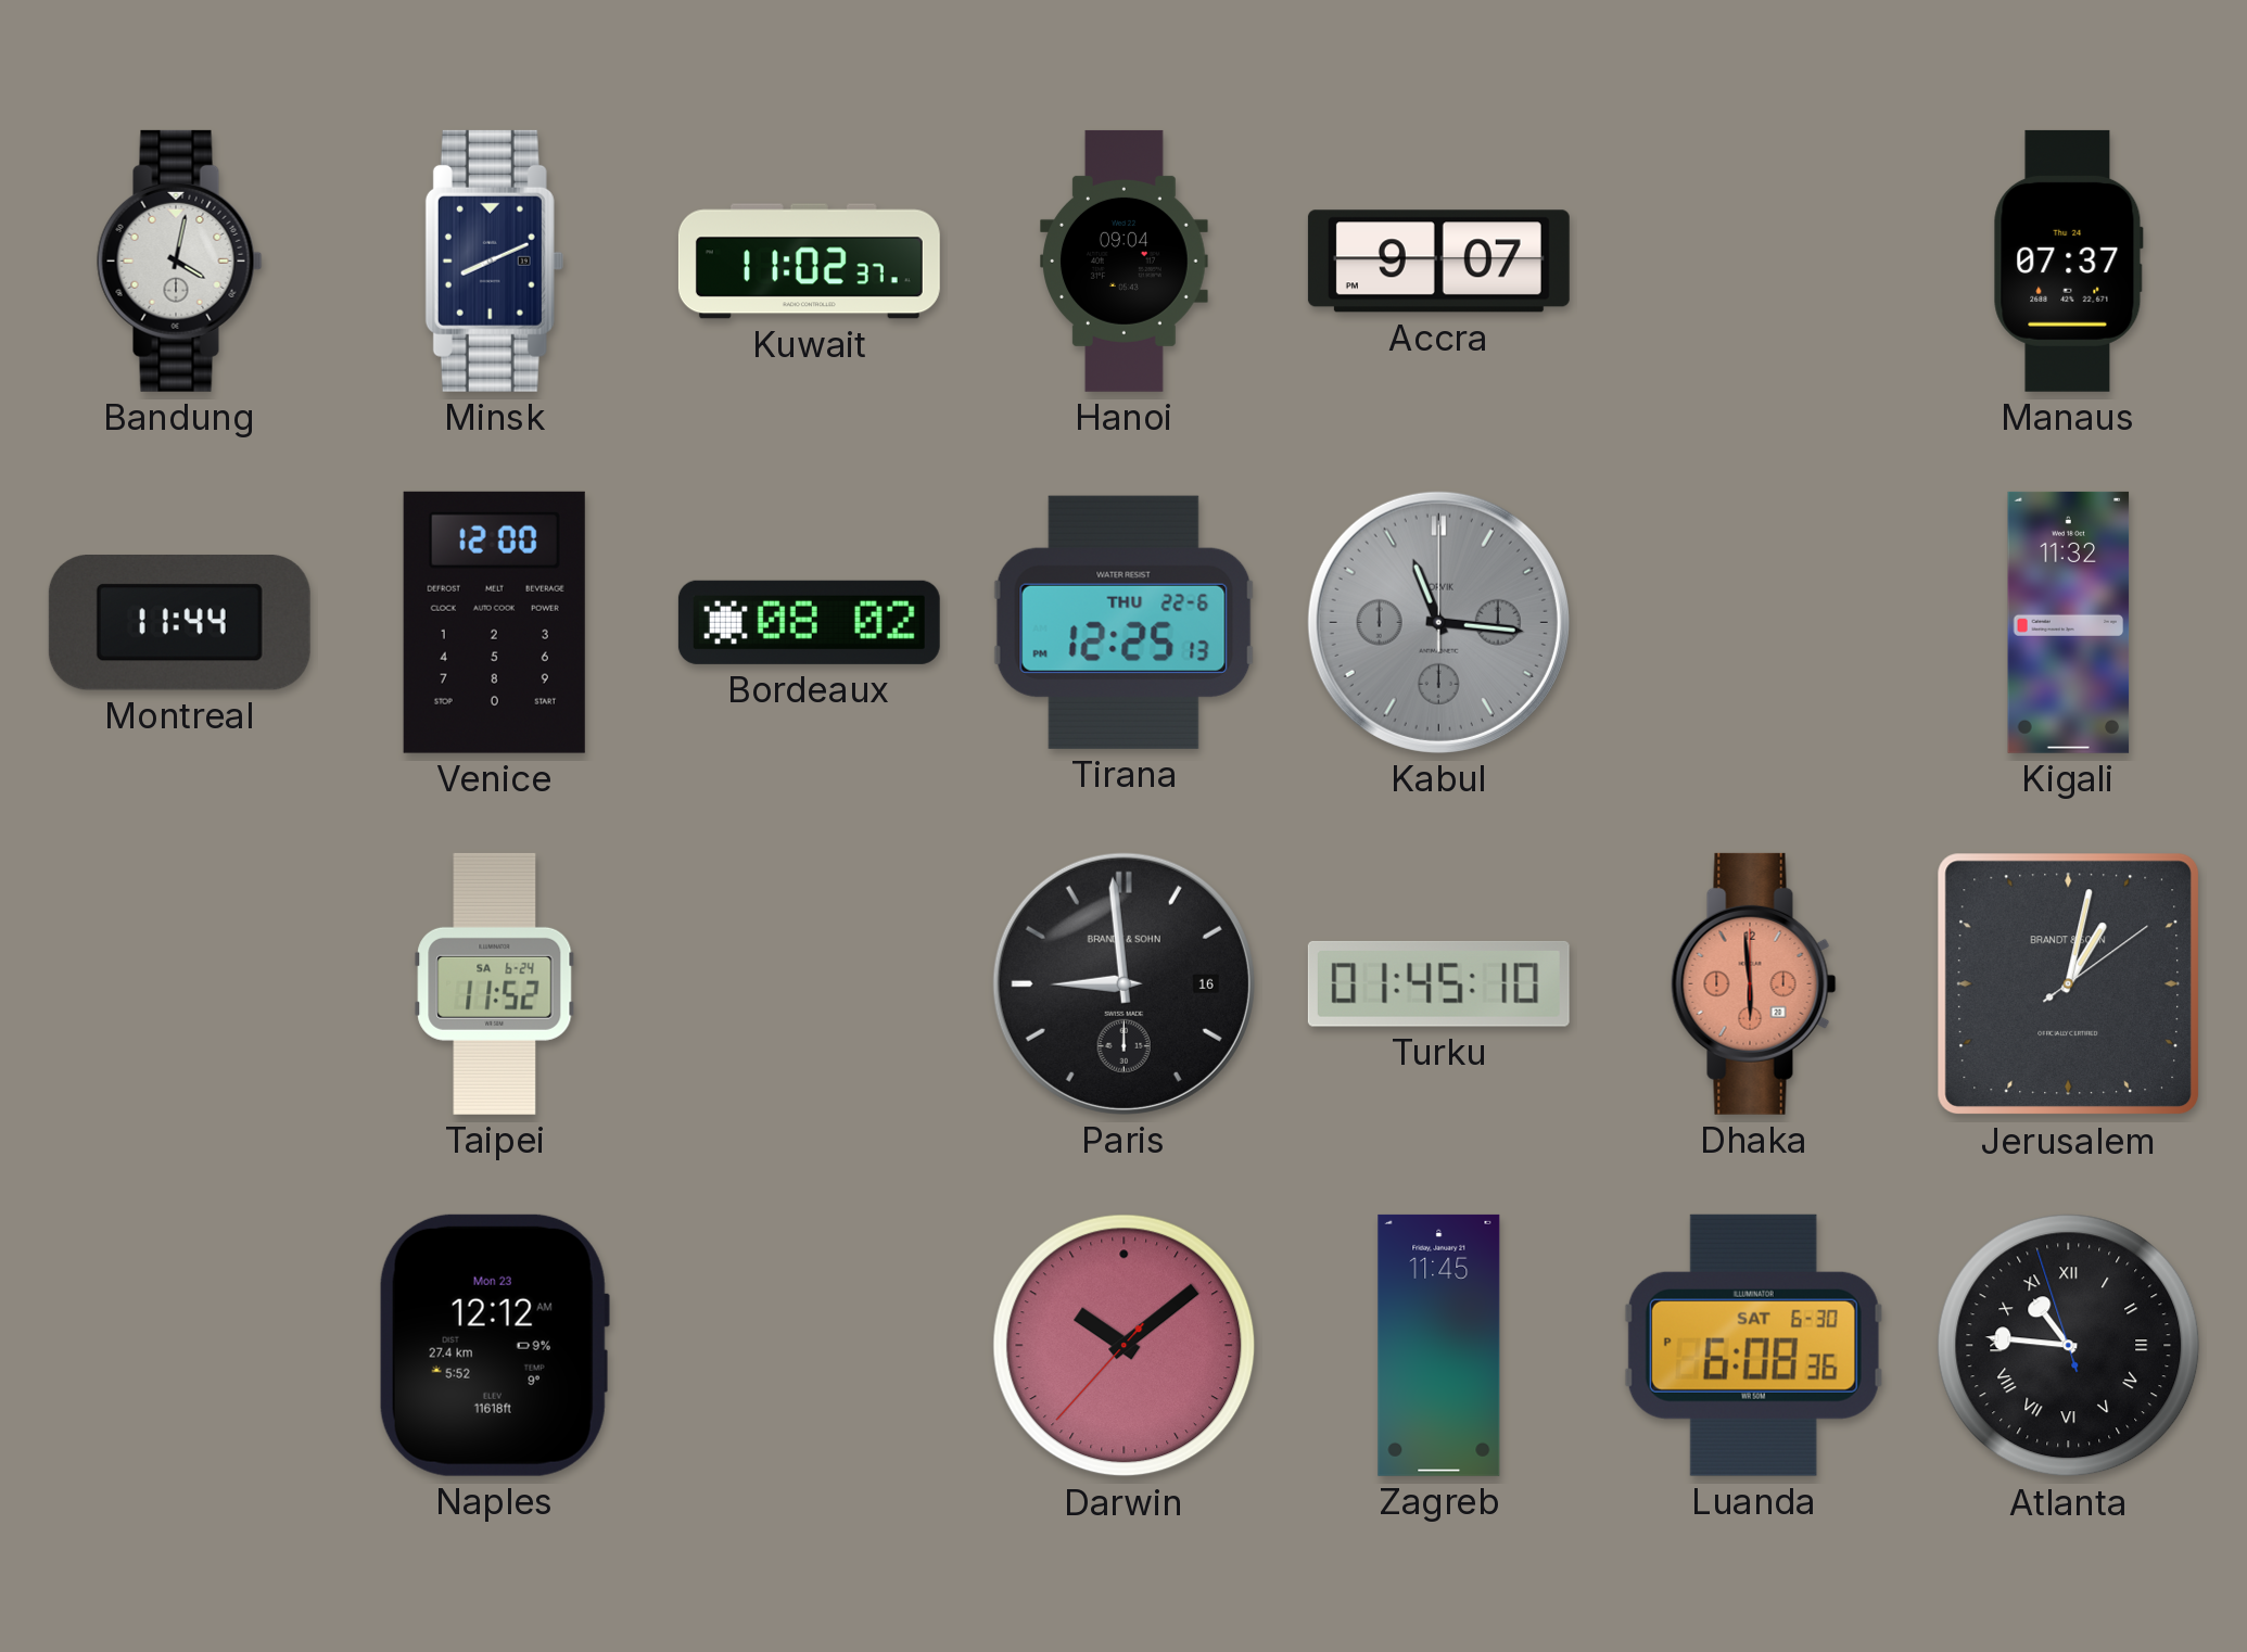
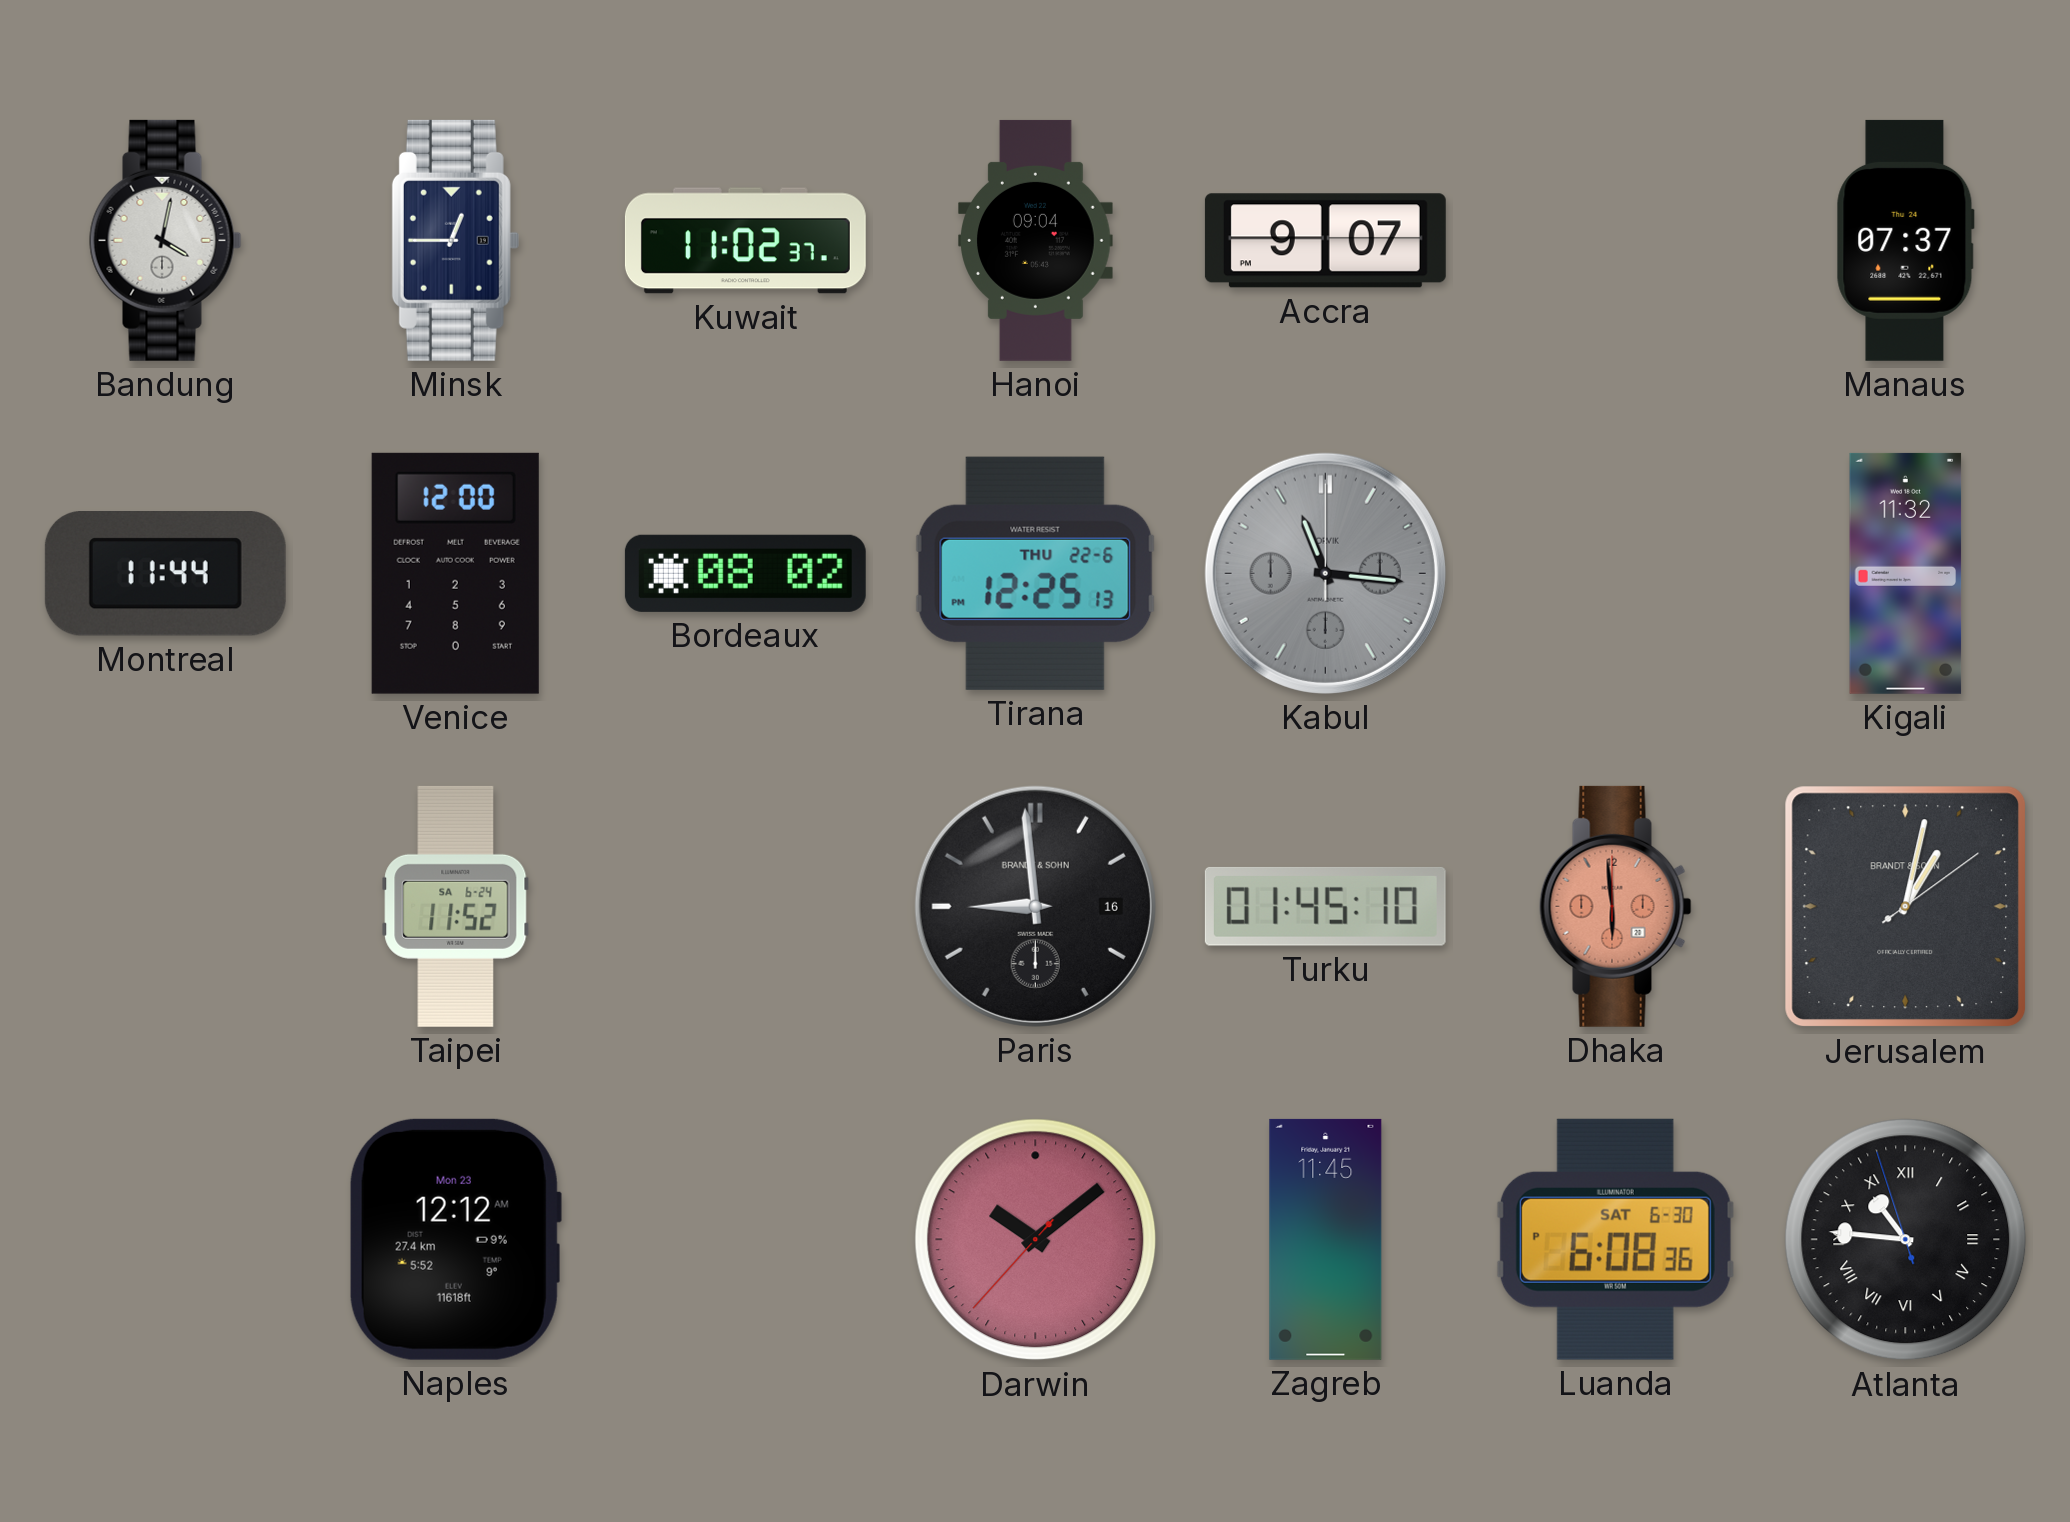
Minsk: 8:11 -> 12:45
